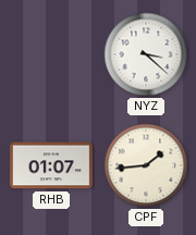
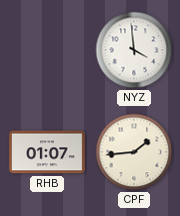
NYZ: 3:22 -> 3:59
